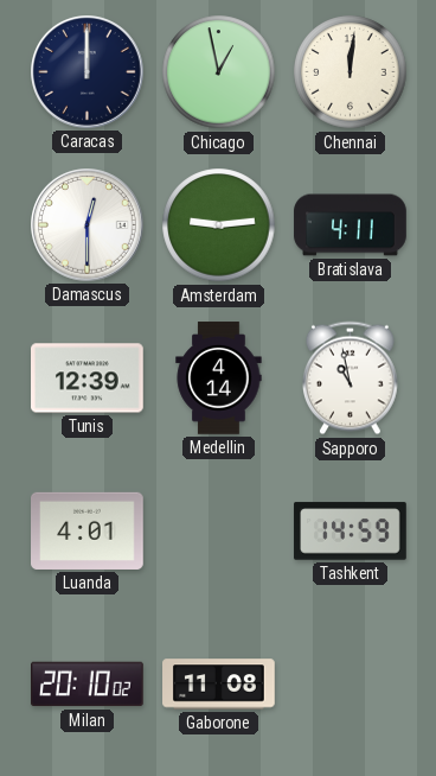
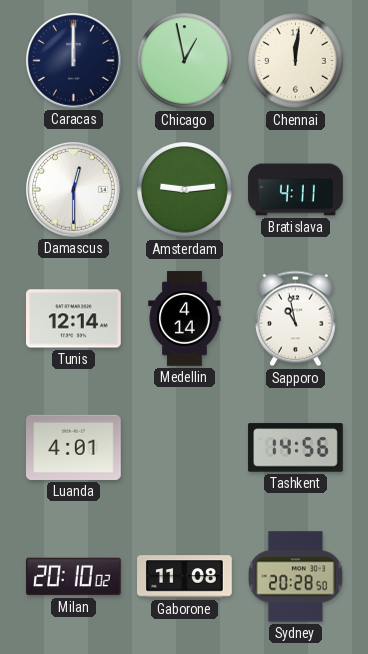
Tunis: 12:39 -> 12:14
Tashkent: 14:59 -> 14:56
Sydney: none -> 20:28
